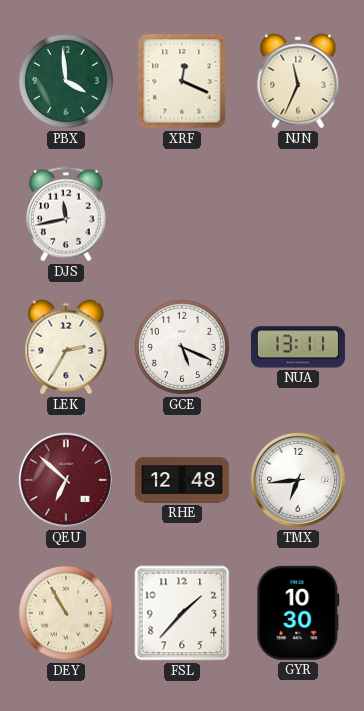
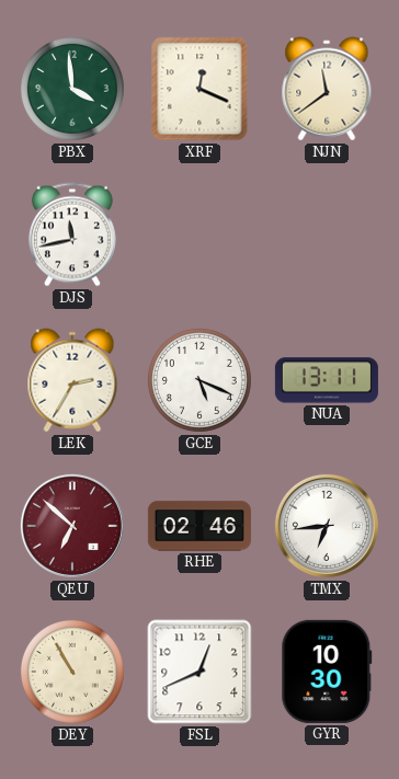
NJN: 11:34 -> 11:39
RHE: 12:48 -> 02:46
FSL: 1:37 -> 12:41
